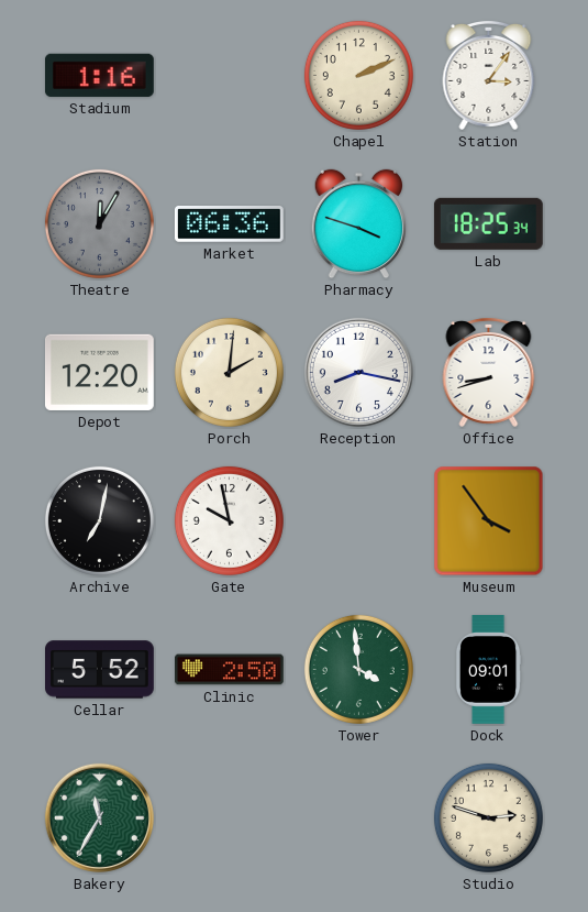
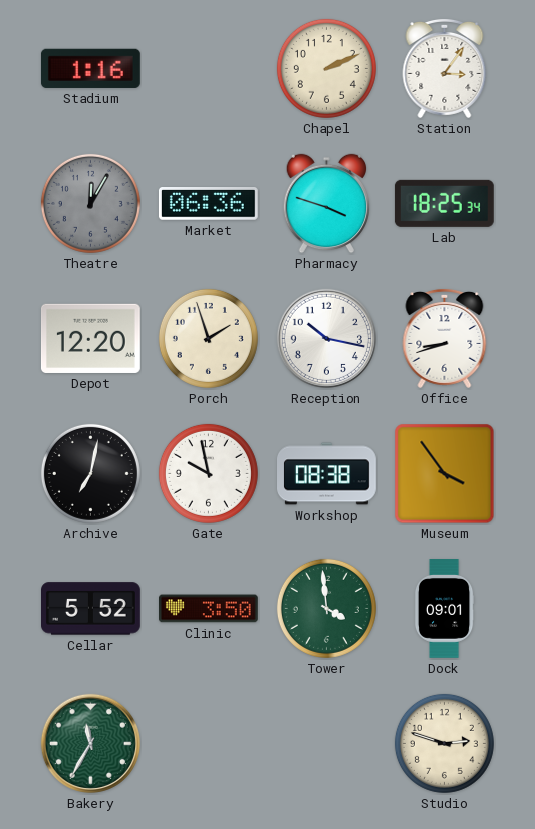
Porch: 2:01 -> 1:57
Reception: 8:17 -> 10:17
Workshop: none -> 08:38
Clinic: 2:50 -> 3:50
